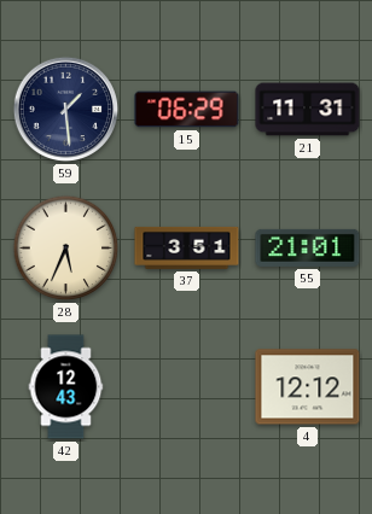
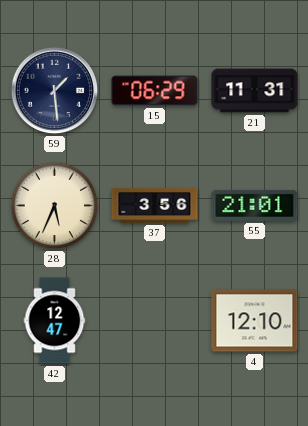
37: 3:51 -> 3:56
42: 12:43 -> 12:47
4: 12:12 -> 12:10
